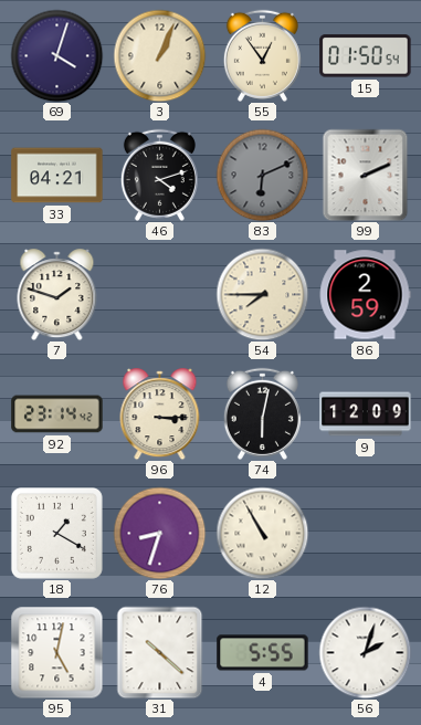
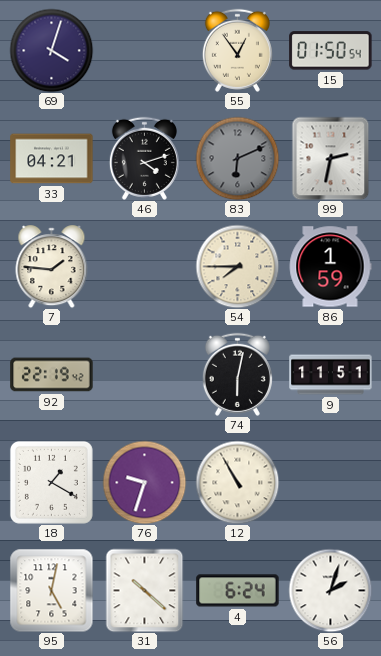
3: 1:04 -> none
99: 2:11 -> 2:32
7: 1:48 -> 1:46
86: 2:59 -> 1:59
92: 23:14 -> 22:19
96: 3:15 -> none
9: 12:09 -> 11:51
76: 8:33 -> 9:33
4: 5:55 -> 6:24
